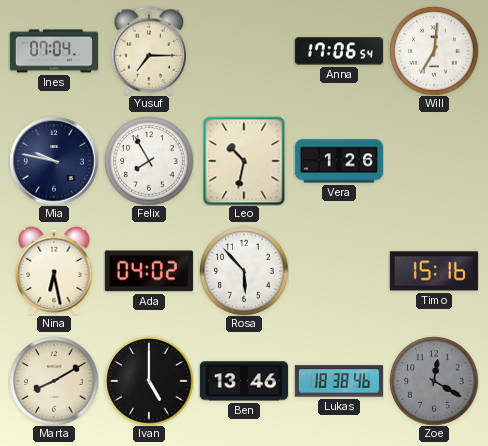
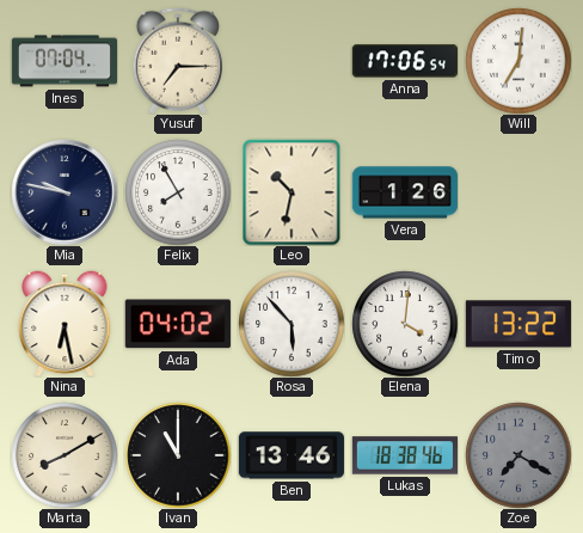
Elena: none -> 4:01
Timo: 15:16 -> 13:22
Ivan: 5:00 -> 11:00
Zoe: 12:20 -> 7:20
